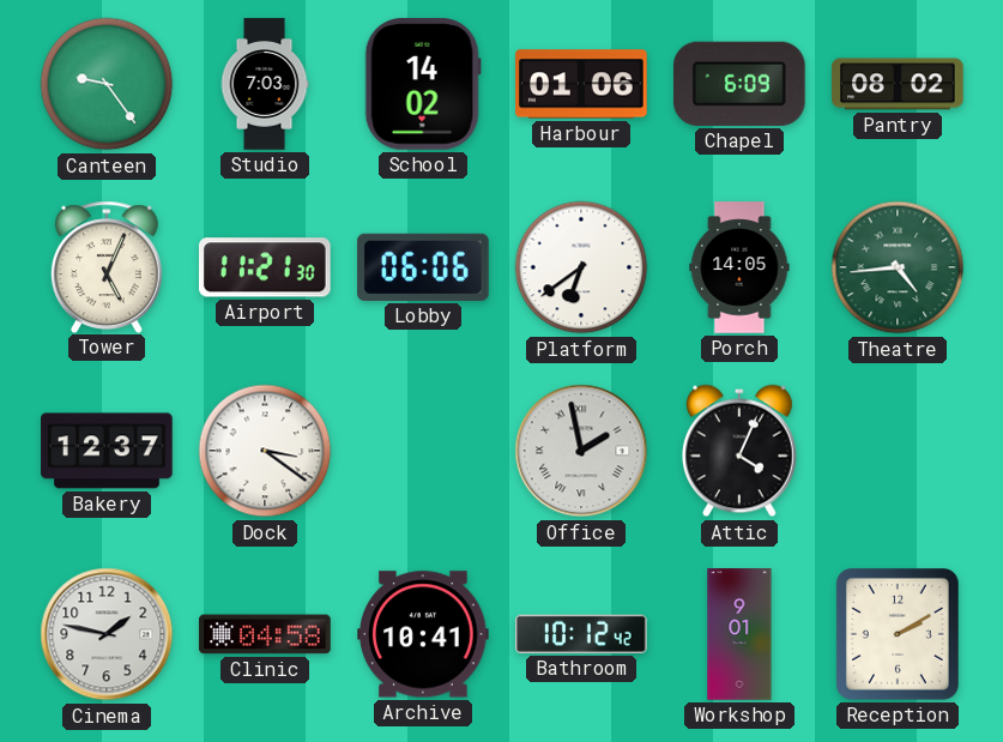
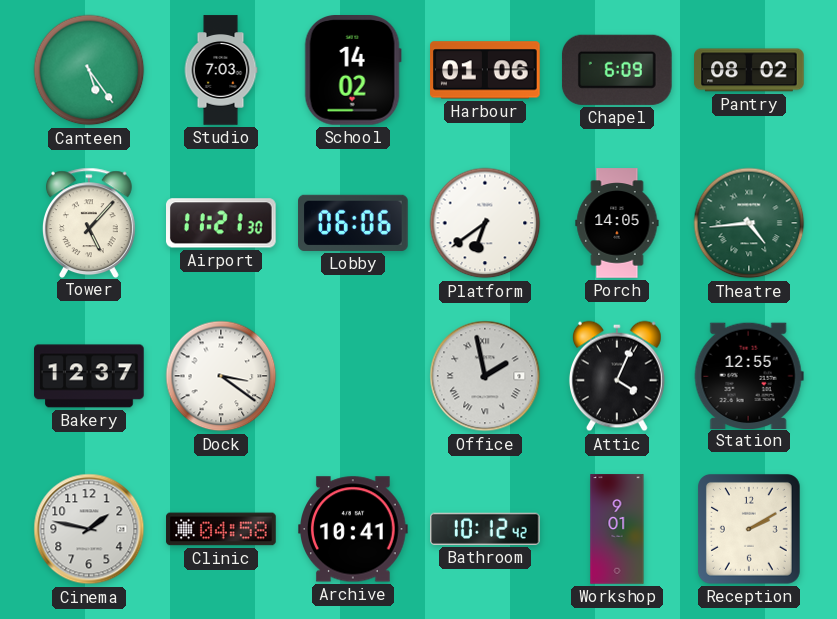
Canteen: 9:24 -> 5:24
Tower: 5:04 -> 5:07
Station: none -> 12:55
